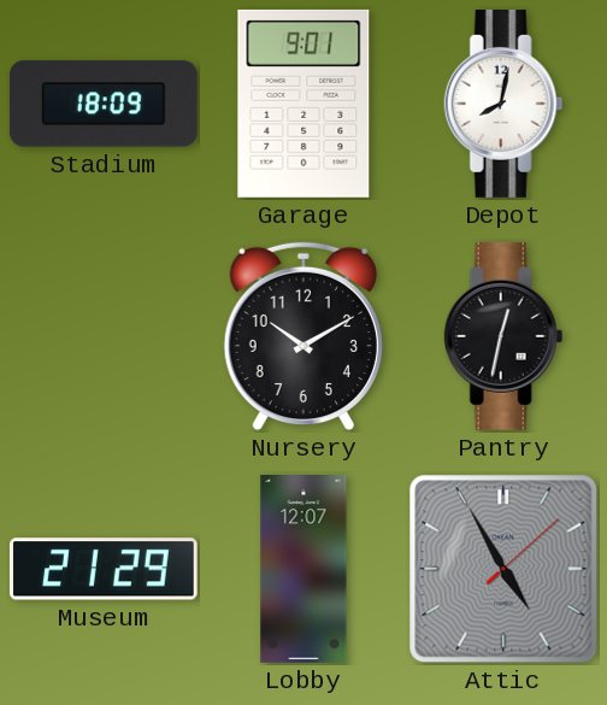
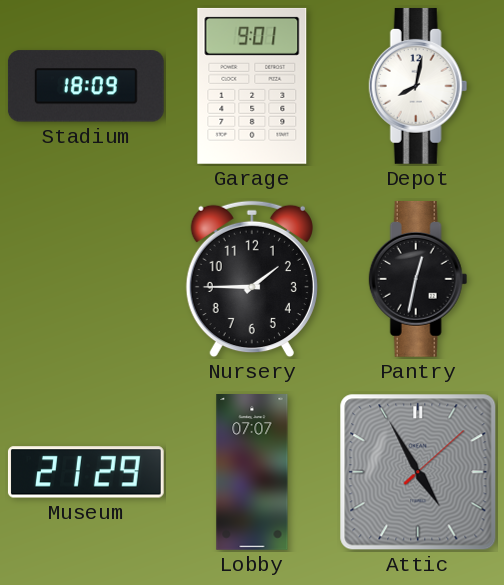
Nursery: 10:10 -> 1:45
Lobby: 12:07 -> 07:07
